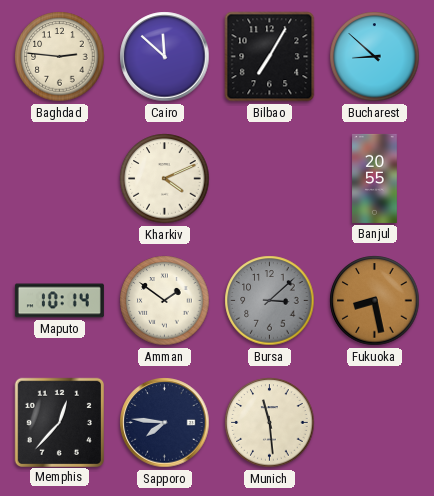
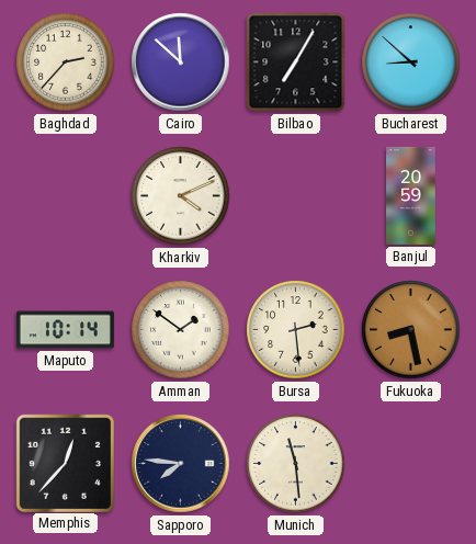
Baghdad: 2:46 -> 2:37
Banjul: 20:55 -> 20:59
Bursa: 3:08 -> 2:29
Bursa dial: grey -> cream
